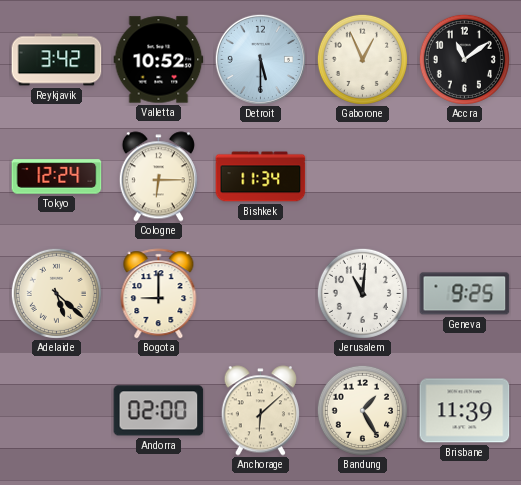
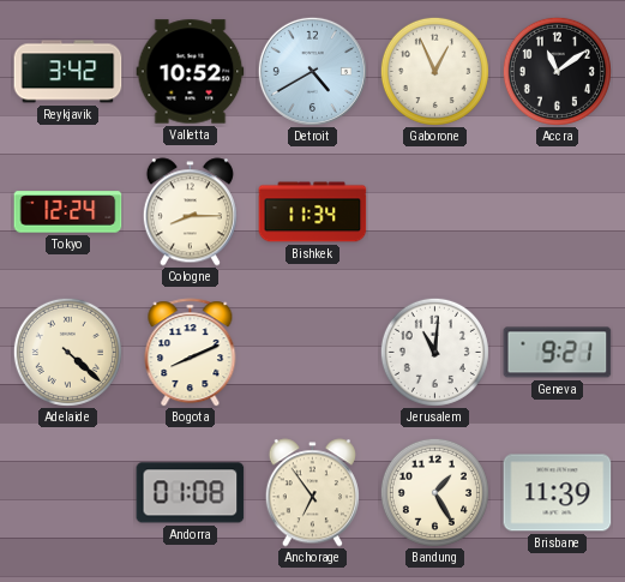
Detroit: 5:30 -> 4:40
Cologne: 6:15 -> 8:15
Adelaide: 5:22 -> 4:22
Bogota: 9:00 -> 8:11
Geneva: 9:25 -> 9:21
Andorra: 02:00 -> 01:08
Anchorage: 6:08 -> 6:54
